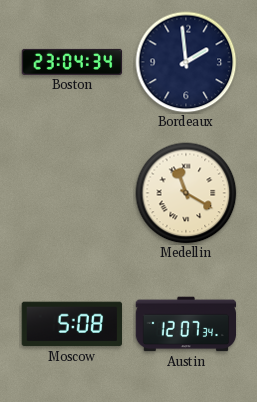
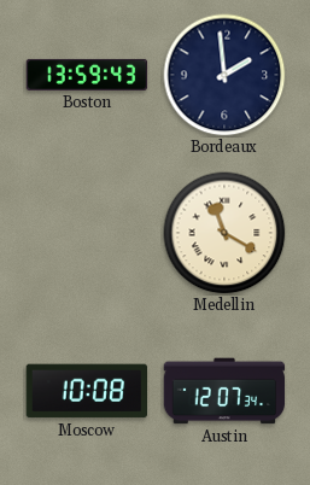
Boston: 23:04 -> 13:59
Moscow: 5:08 -> 10:08
